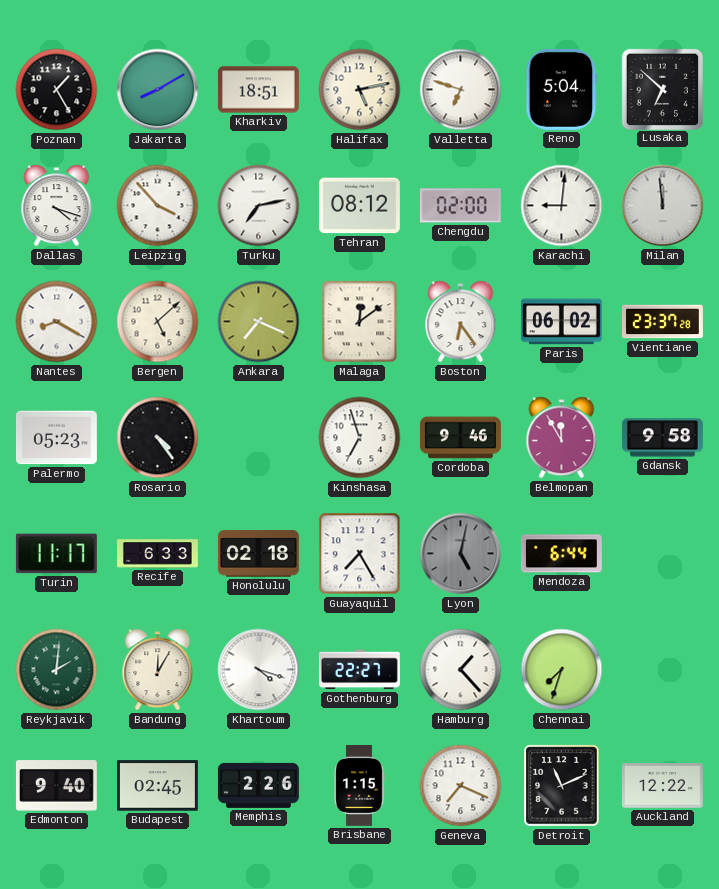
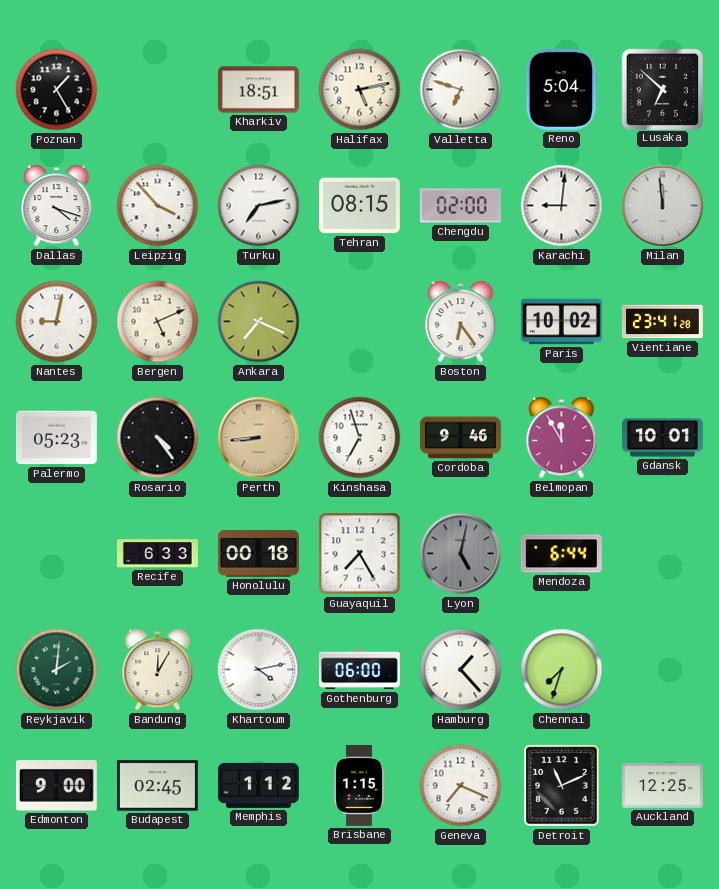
Jakarta: 8:10 -> none
Tehran: 08:12 -> 08:15
Nantes: 8:20 -> 9:02
Bergen: 5:08 -> 5:11
Malaga: 12:09 -> none
Paris: 06:02 -> 10:02
Vientiane: 23:37 -> 23:41
Perth: none -> 8:44
Gdansk: 9:58 -> 10:01
Turin: 11:17 -> none
Honolulu: 02:18 -> 00:18
Khartoum: 4:18 -> 4:13
Gothenburg: 22:27 -> 06:00
Edmonton: 9:40 -> 9:00
Memphis: 2:26 -> 1:12
Auckland: 12:22 -> 12:25
